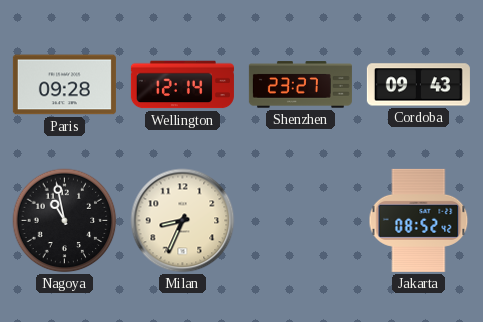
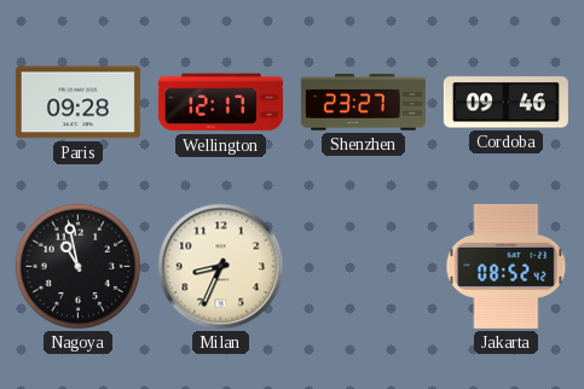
Wellington: 12:14 -> 12:17
Cordoba: 09:43 -> 09:46
